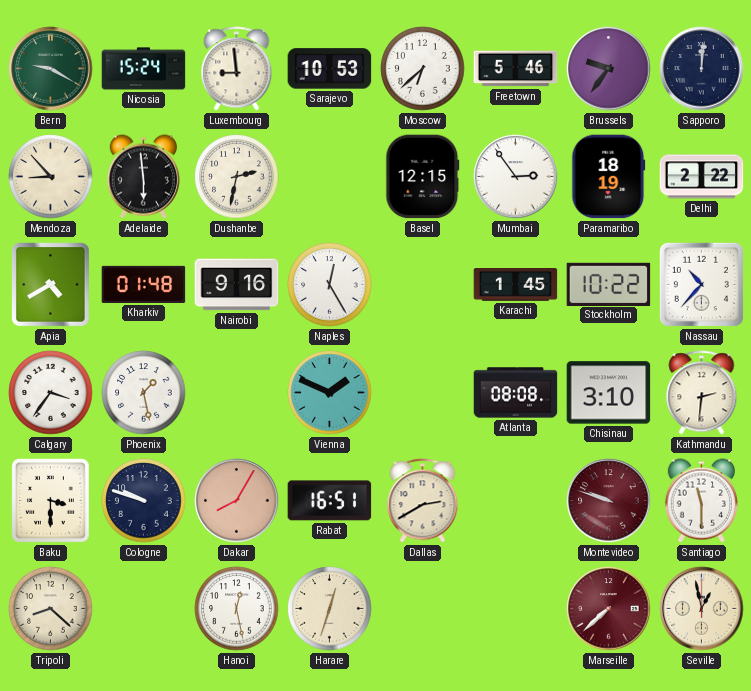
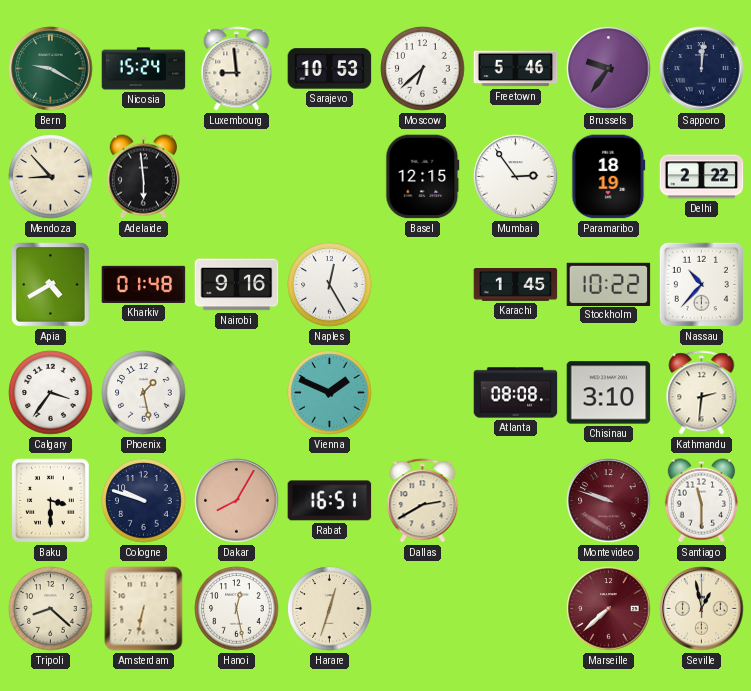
Dushanbe: 2:32 -> none
Amsterdam: none -> 6:32
